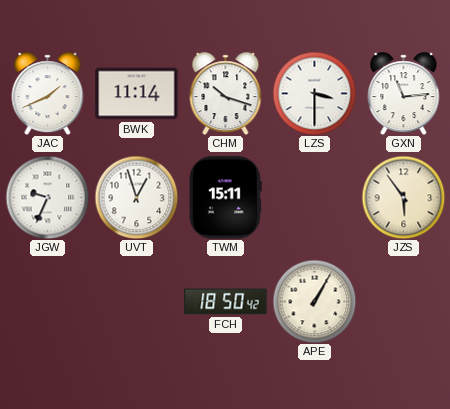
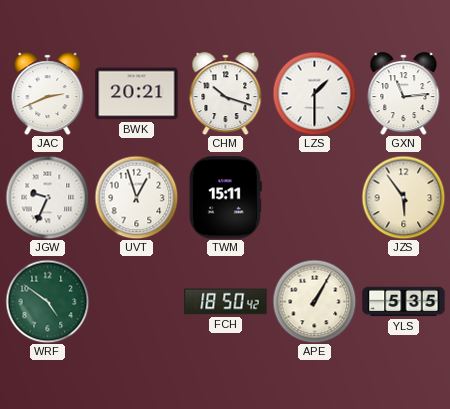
JAC: 1:41 -> 2:41
BWK: 11:14 -> 20:21
LZS: 3:30 -> 1:30
WRF: none -> 4:51
YLS: none -> 5:35
